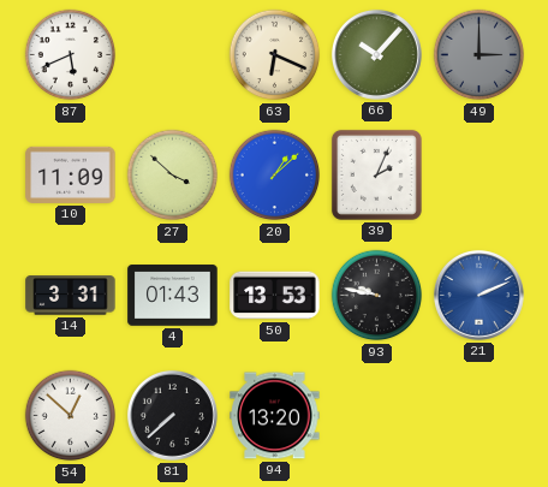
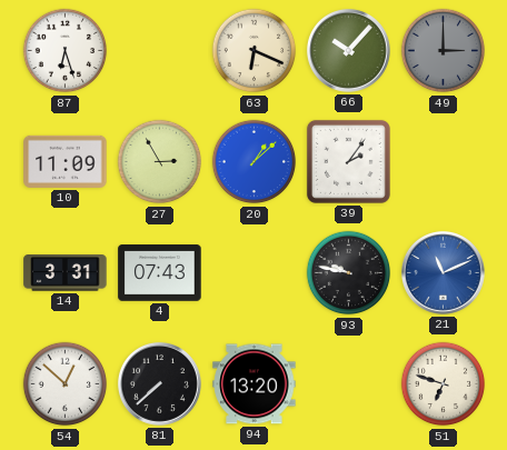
87: 5:41 -> 6:27
27: 3:52 -> 2:55
39: 2:04 -> 2:06
4: 01:43 -> 07:43
50: 13:53 -> none
21: 2:11 -> 11:11
51: none -> 6:48
